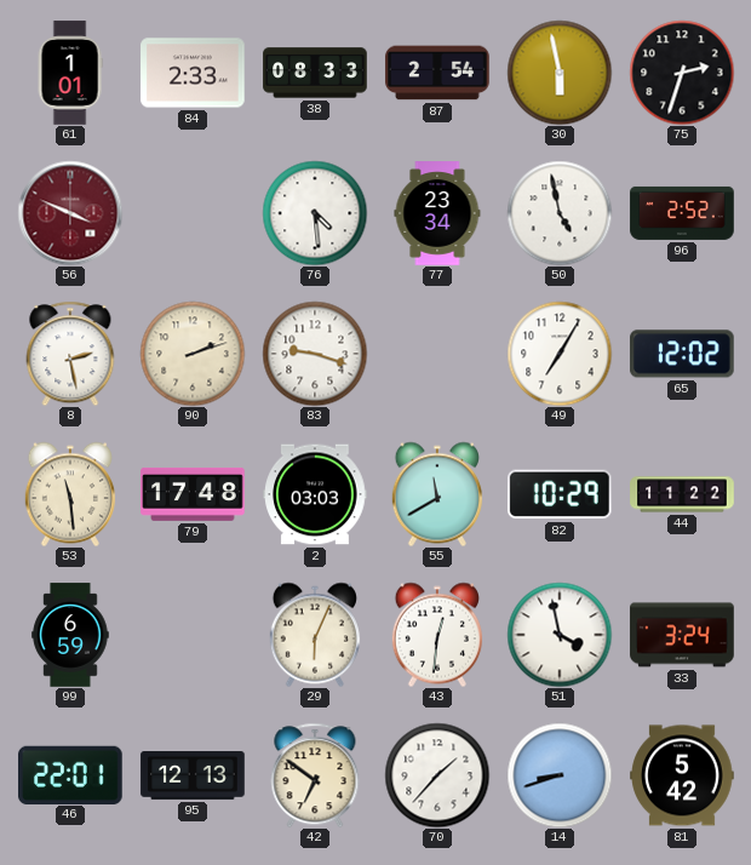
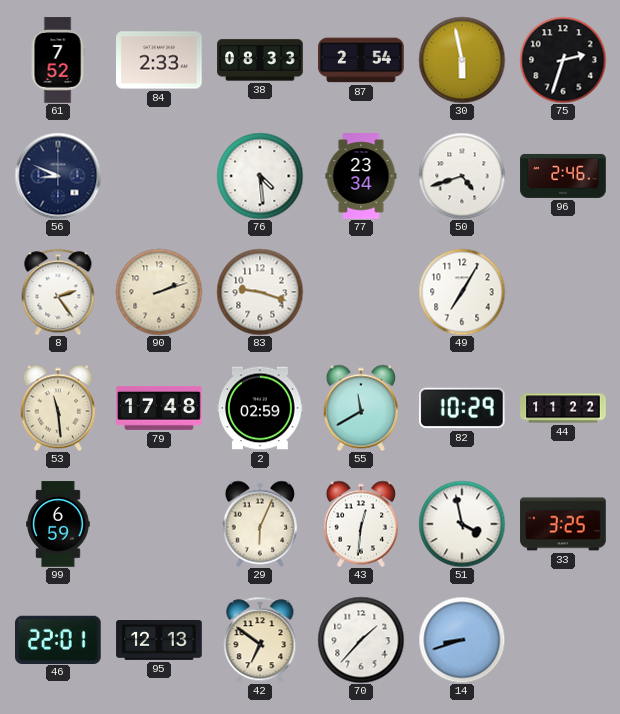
61: 1:01 -> 7:52
56: 3:49 -> 8:49
56 dial: burgundy -> navy
50: 4:58 -> 4:42
96: 2:52 -> 2:46
8: 2:28 -> 2:24
65: 12:02 -> none
2: 03:03 -> 02:59
33: 3:24 -> 3:25
81: 5:42 -> none
